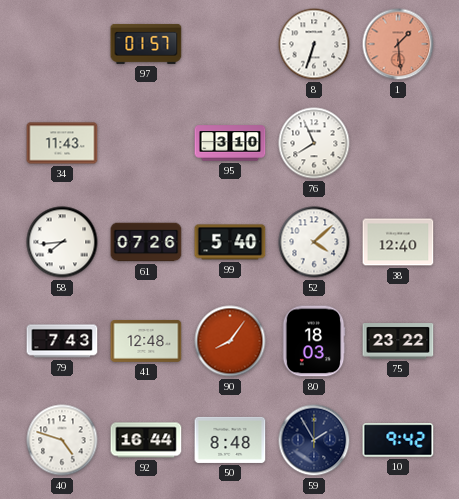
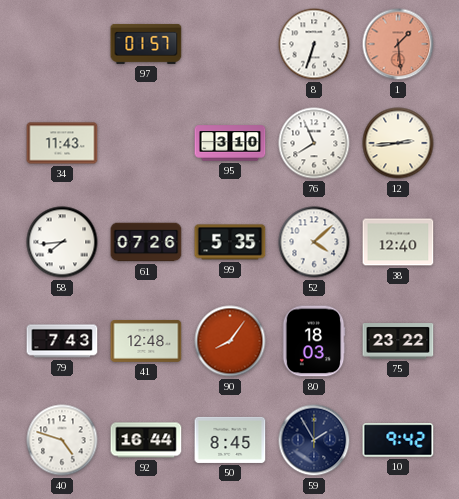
12: none -> 2:44
99: 5:40 -> 5:35
50: 8:48 -> 8:45
